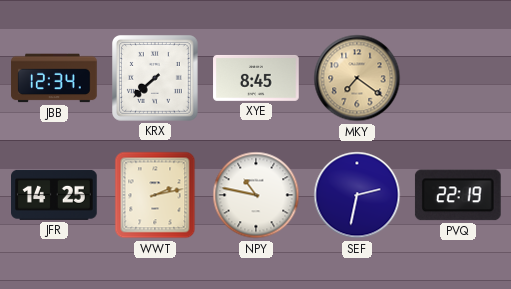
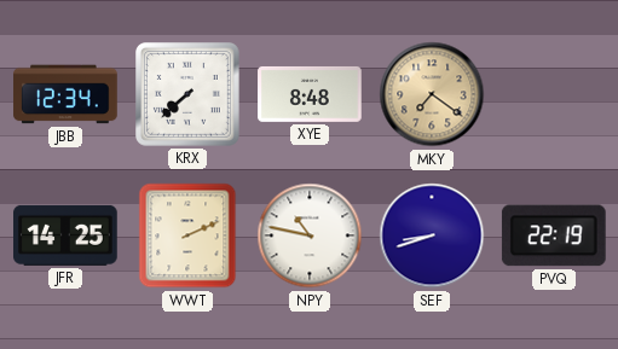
XYE: 8:45 -> 8:48
WWT: 2:13 -> 2:11
SEF: 2:32 -> 8:42
